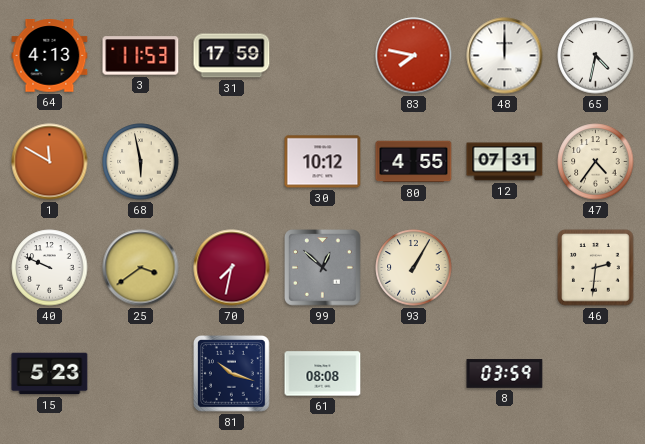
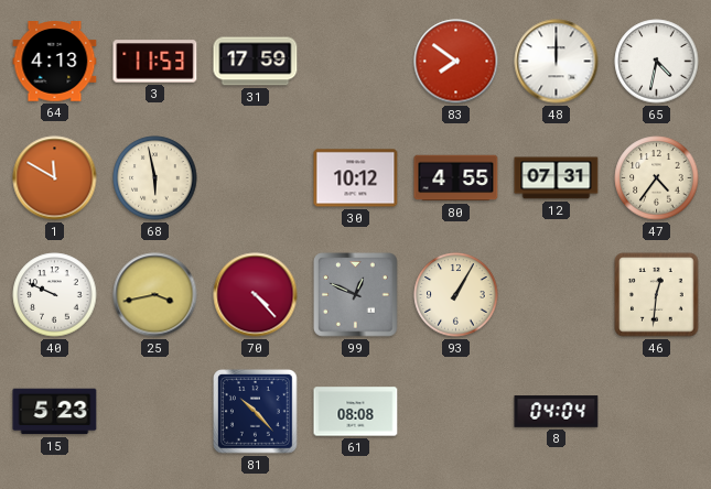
83: 7:47 -> 7:51
25: 3:39 -> 3:43
70: 7:32 -> 4:23
99: 12:52 -> 12:49
46: 2:31 -> 12:31
81: 10:18 -> 10:23
8: 03:59 -> 04:04
